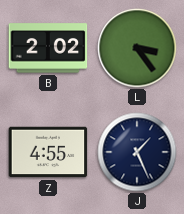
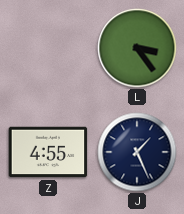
B: 2:02 -> none
